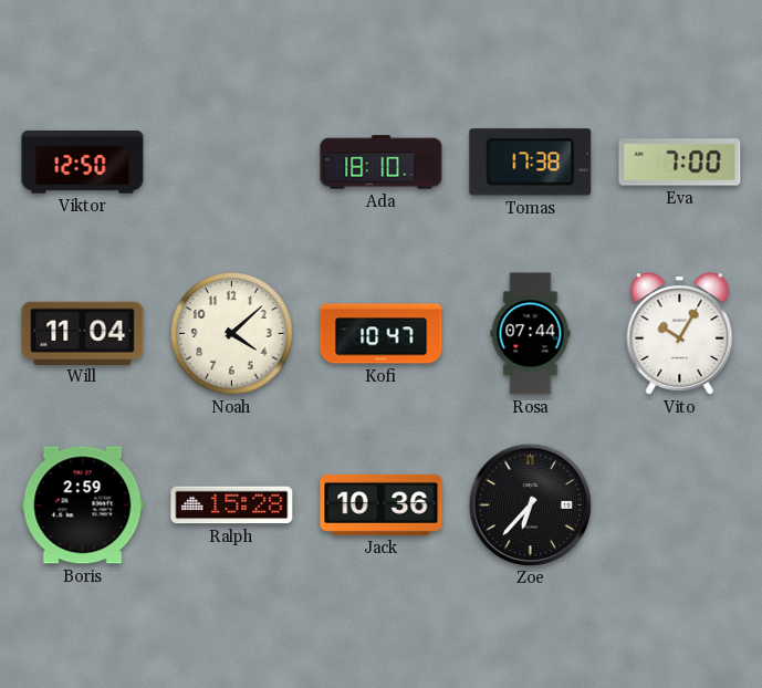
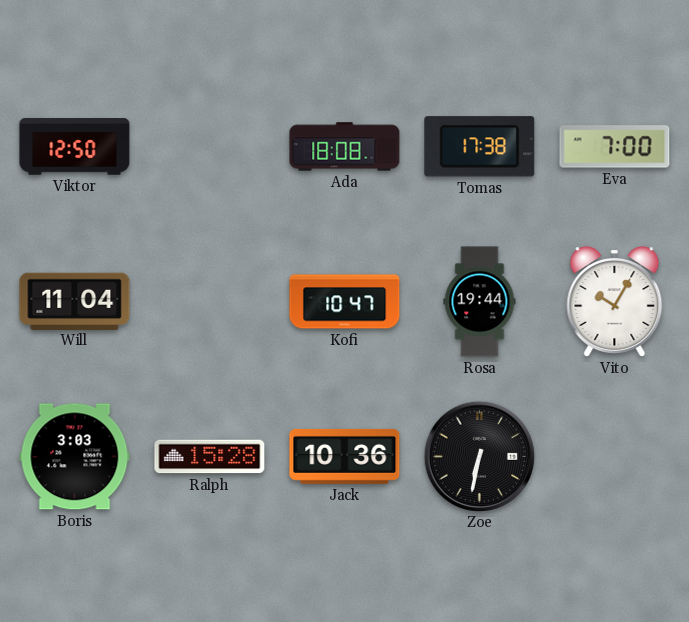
Ada: 18:10 -> 18:08
Noah: 4:08 -> none
Rosa: 07:44 -> 19:44
Boris: 2:59 -> 3:03
Zoe: 6:37 -> 6:32
